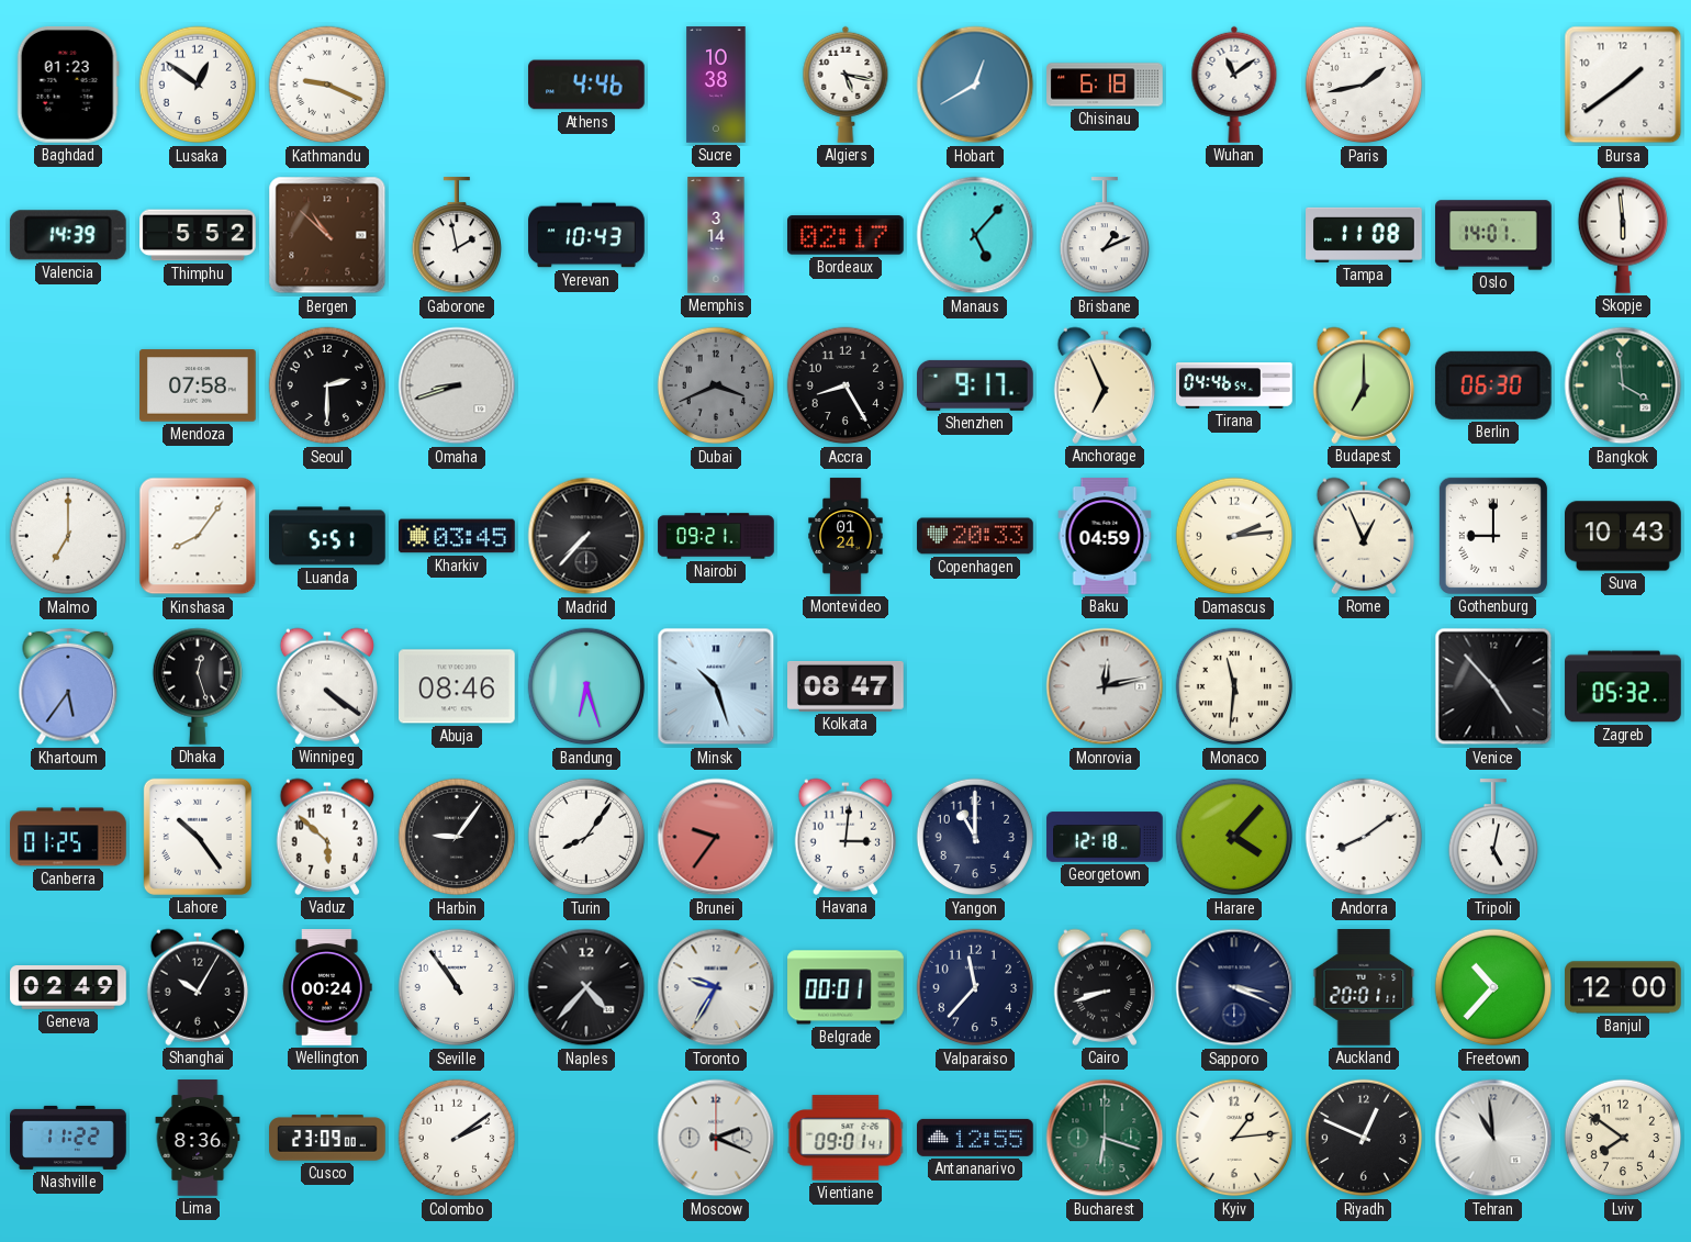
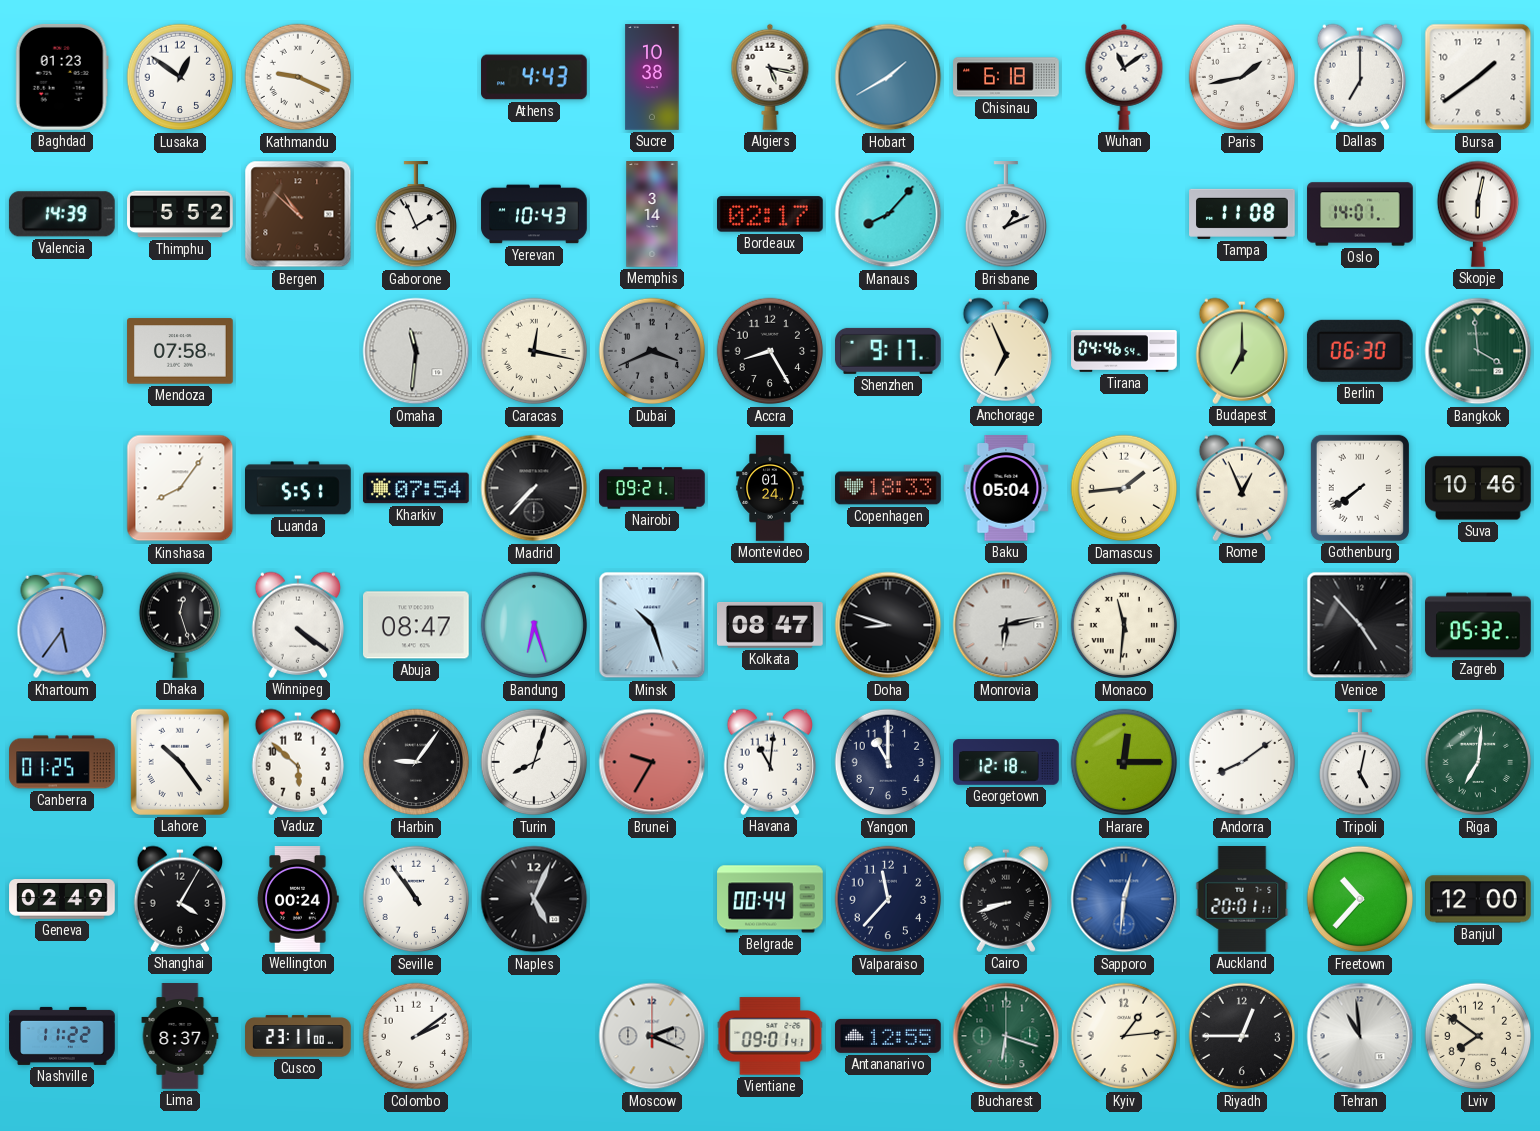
Athens: 4:46 -> 4:43
Hobart: 12:40 -> 1:40
Dallas: none -> 7:00
Gaborone: 1:58 -> 1:56
Manaus: 5:07 -> 8:07
Skopje: 5:59 -> 6:02
Seoul: 2:30 -> none
Omaha: 8:42 -> 11:31
Caracas: none -> 12:17
Malmo: 7:00 -> none
Kharkiv: 03:45 -> 07:54
Copenhagen: 20:33 -> 18:33
Baku: 04:59 -> 05:04
Damascus: 2:14 -> 1:44
Gothenburg: 9:00 -> 7:39
Suva: 10:43 -> 10:46
Abuja: 08:46 -> 08:47
Doha: none -> 8:48
Monrovia: 12:13 -> 6:13
Turin: 8:06 -> 8:03
Brunei: 9:36 -> 9:35
Havana: 3:01 -> 11:01
Harare: 4:07 -> 12:15
Riga: none -> 7:01
Shanghai: 10:05 -> 4:05
Naples: 4:37 -> 5:04
Toronto: 9:35 -> none
Belgrade: 00:01 -> 00:44
Sapporo: 3:19 -> 12:31
Sapporo dial: navy -> blue
Lima: 8:36 -> 8:37
Cusco: 23:09 -> 23:11
Riyadh: 12:49 -> 12:45
